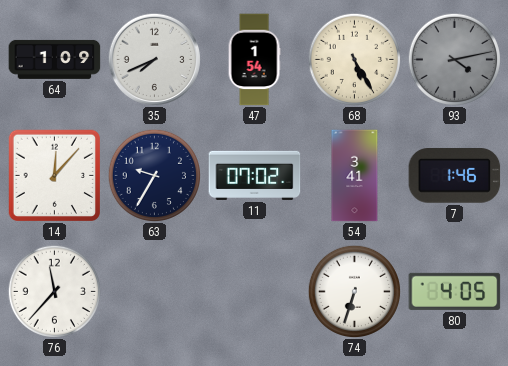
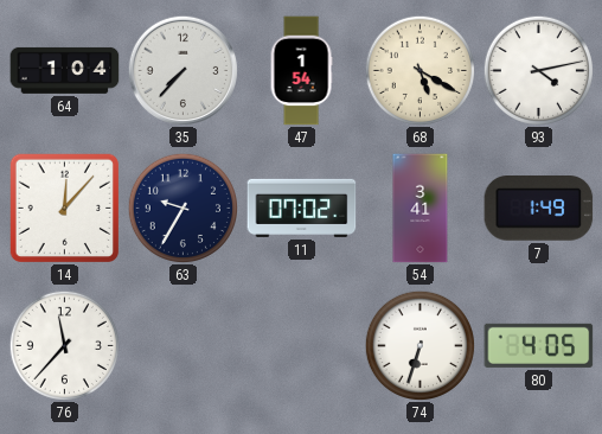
64: 1:09 -> 1:04
35: 7:41 -> 7:37
68: 5:25 -> 5:20
93 dial: grey -> white
7: 1:46 -> 1:49
